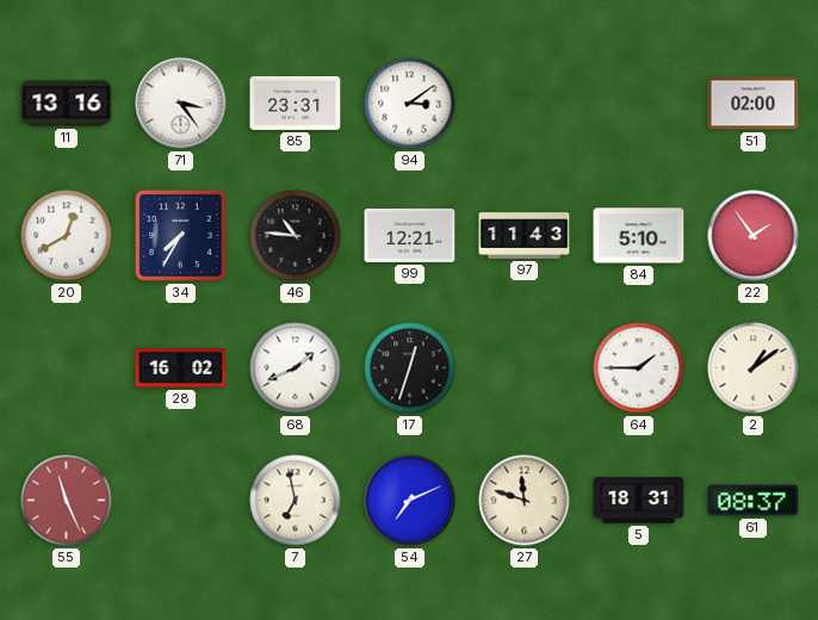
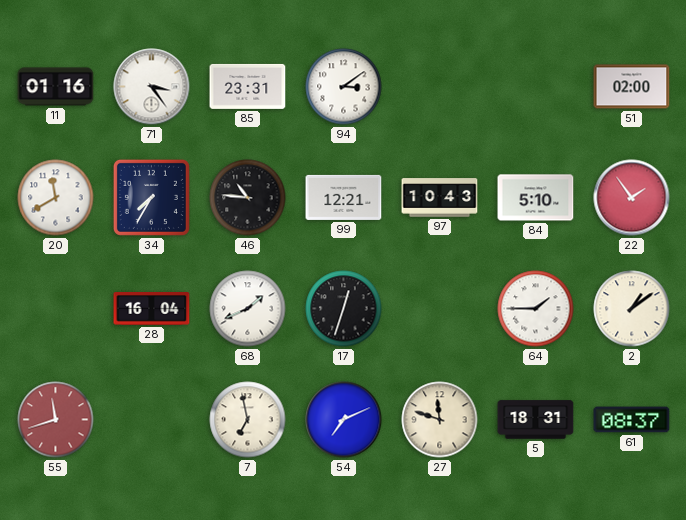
11: 13:16 -> 01:16
20: 12:40 -> 11:40
97: 11:43 -> 10:43
28: 16:02 -> 16:04
55: 11:26 -> 11:42
